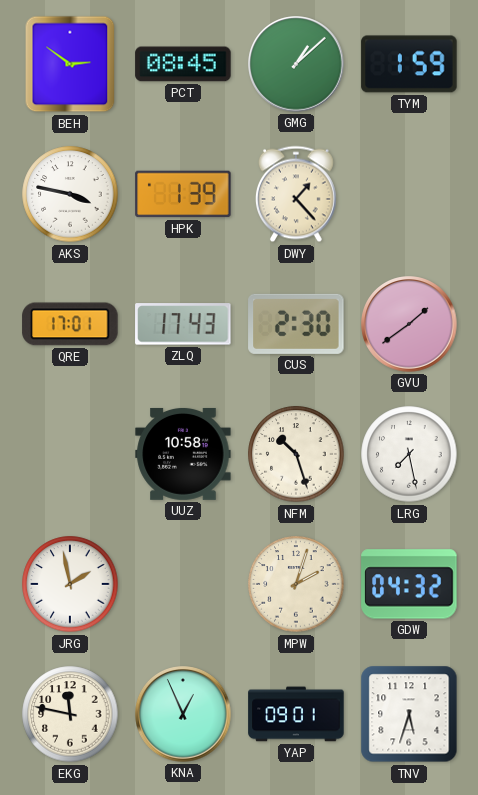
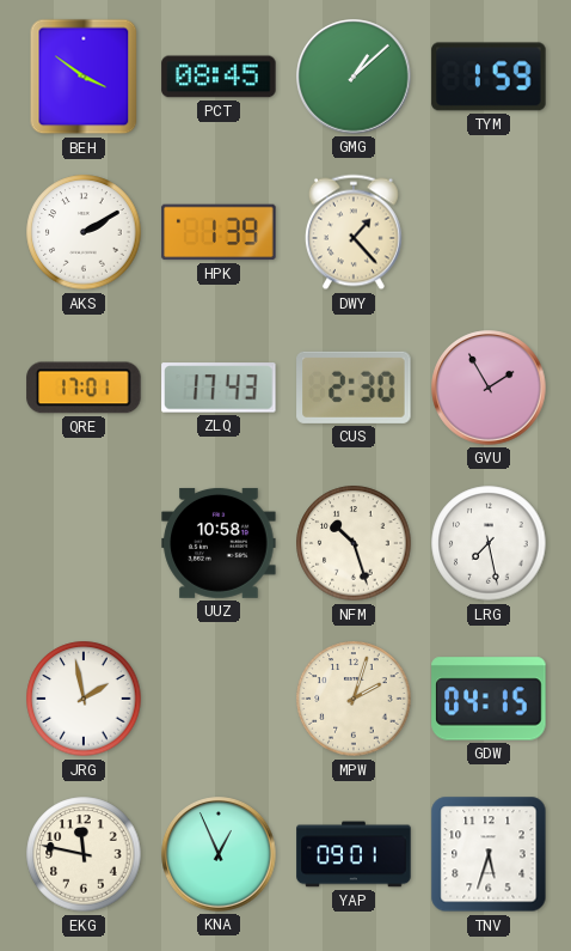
BEH: 2:51 -> 3:51
AKS: 3:47 -> 2:10
GVU: 1:39 -> 1:55
GDW: 04:32 -> 04:15
